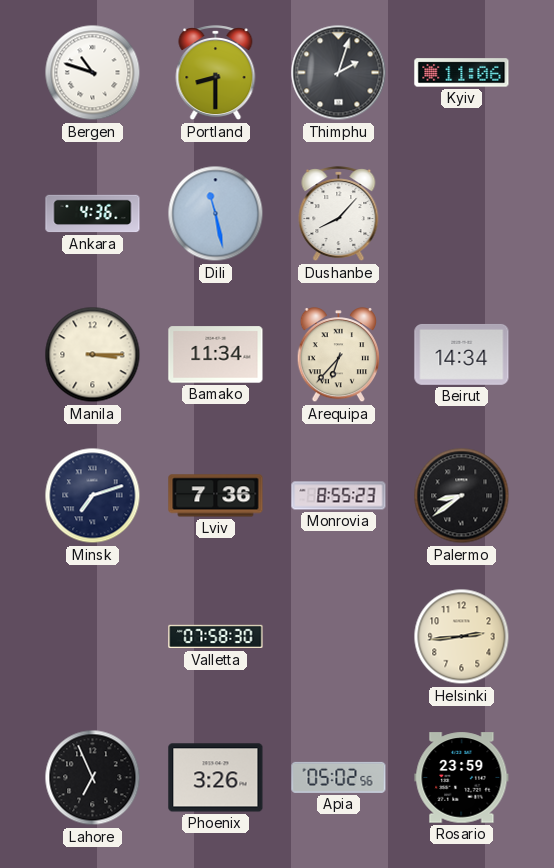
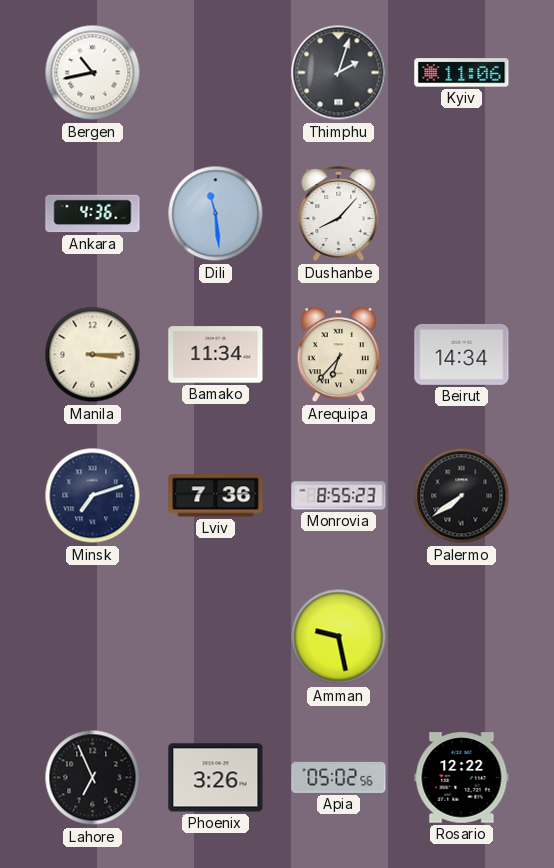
Bergen: 10:48 -> 10:43
Portland: 8:30 -> none
Dili: 11:28 -> 11:29
Palermo: 8:39 -> 7:39
Valletta: 07:58 -> none
Amman: none -> 9:28
Helsinki: 2:44 -> none
Rosario: 23:59 -> 12:22
